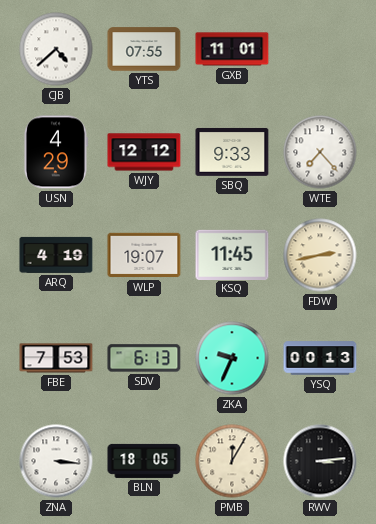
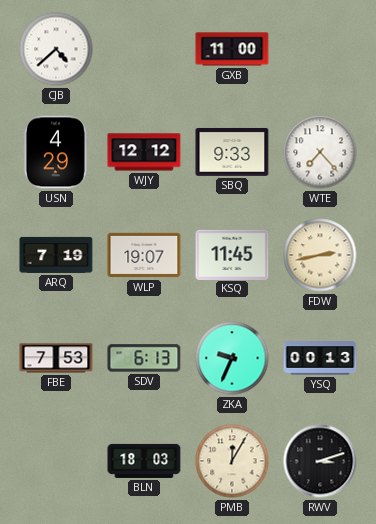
YTS: 07:55 -> none
GXB: 11:01 -> 11:00
ARQ: 4:19 -> 7:19
ZNA: 3:16 -> none
BLN: 18:05 -> 18:03
RWV: 3:14 -> 3:12
